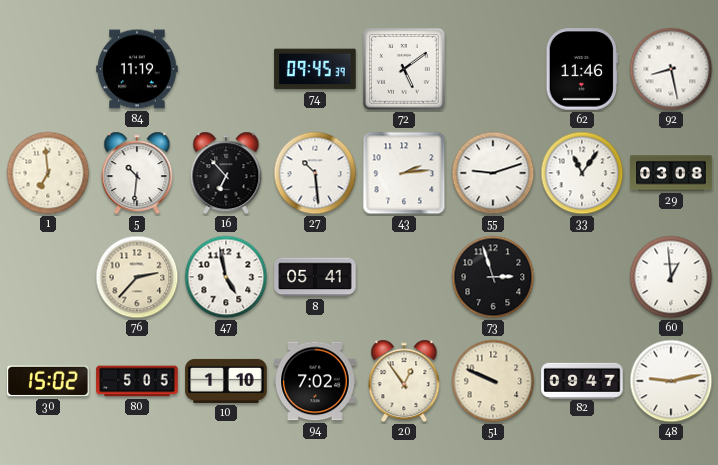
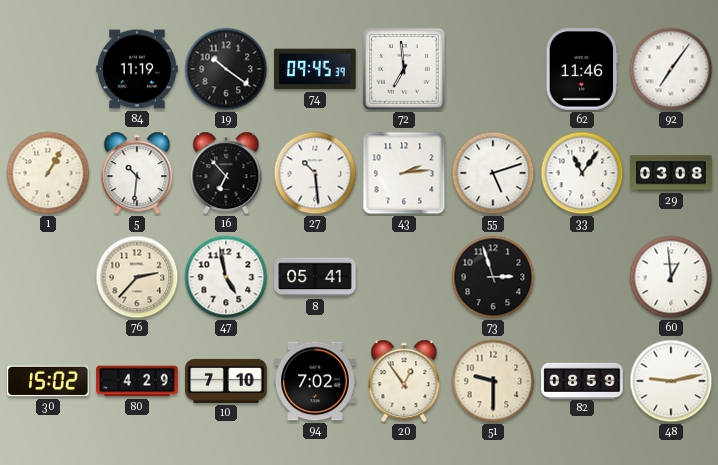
19: none -> 10:21
72: 5:09 -> 6:59
92: 8:28 -> 7:06
1: 6:59 -> 1:05
55: 9:12 -> 5:12
80: 5:05 -> 4:29
10: 1:10 -> 7:10
51: 9:49 -> 9:30
82: 09:47 -> 08:59
